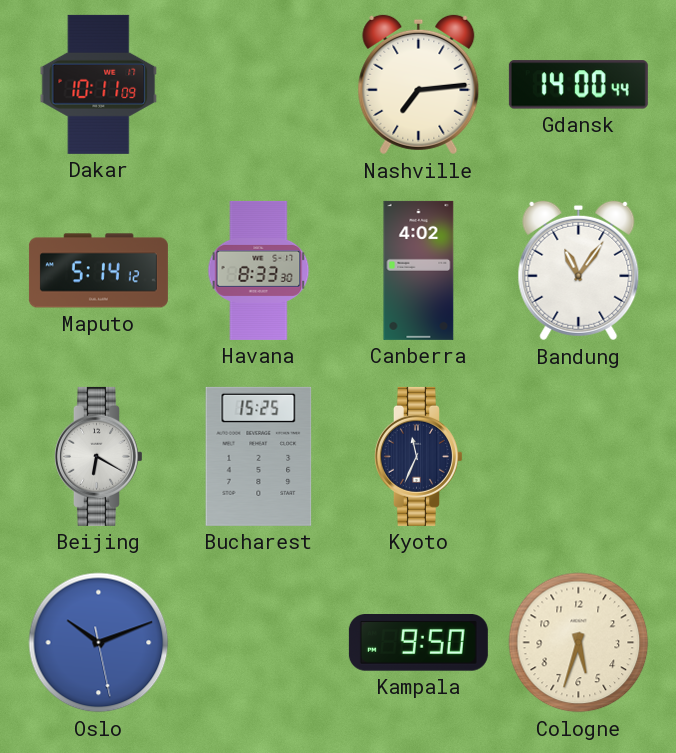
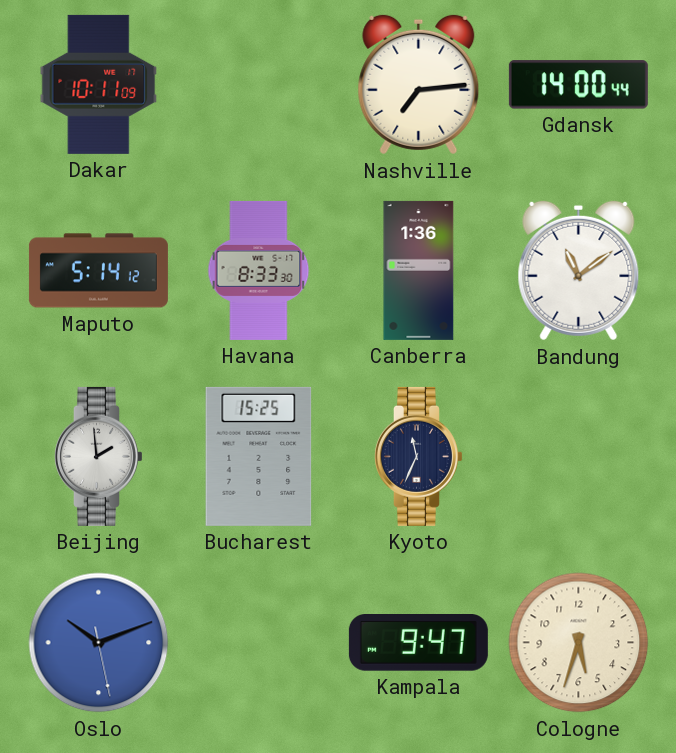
Canberra: 4:02 -> 1:36
Bandung: 11:06 -> 11:09
Beijing: 6:20 -> 1:59
Kampala: 9:50 -> 9:47
